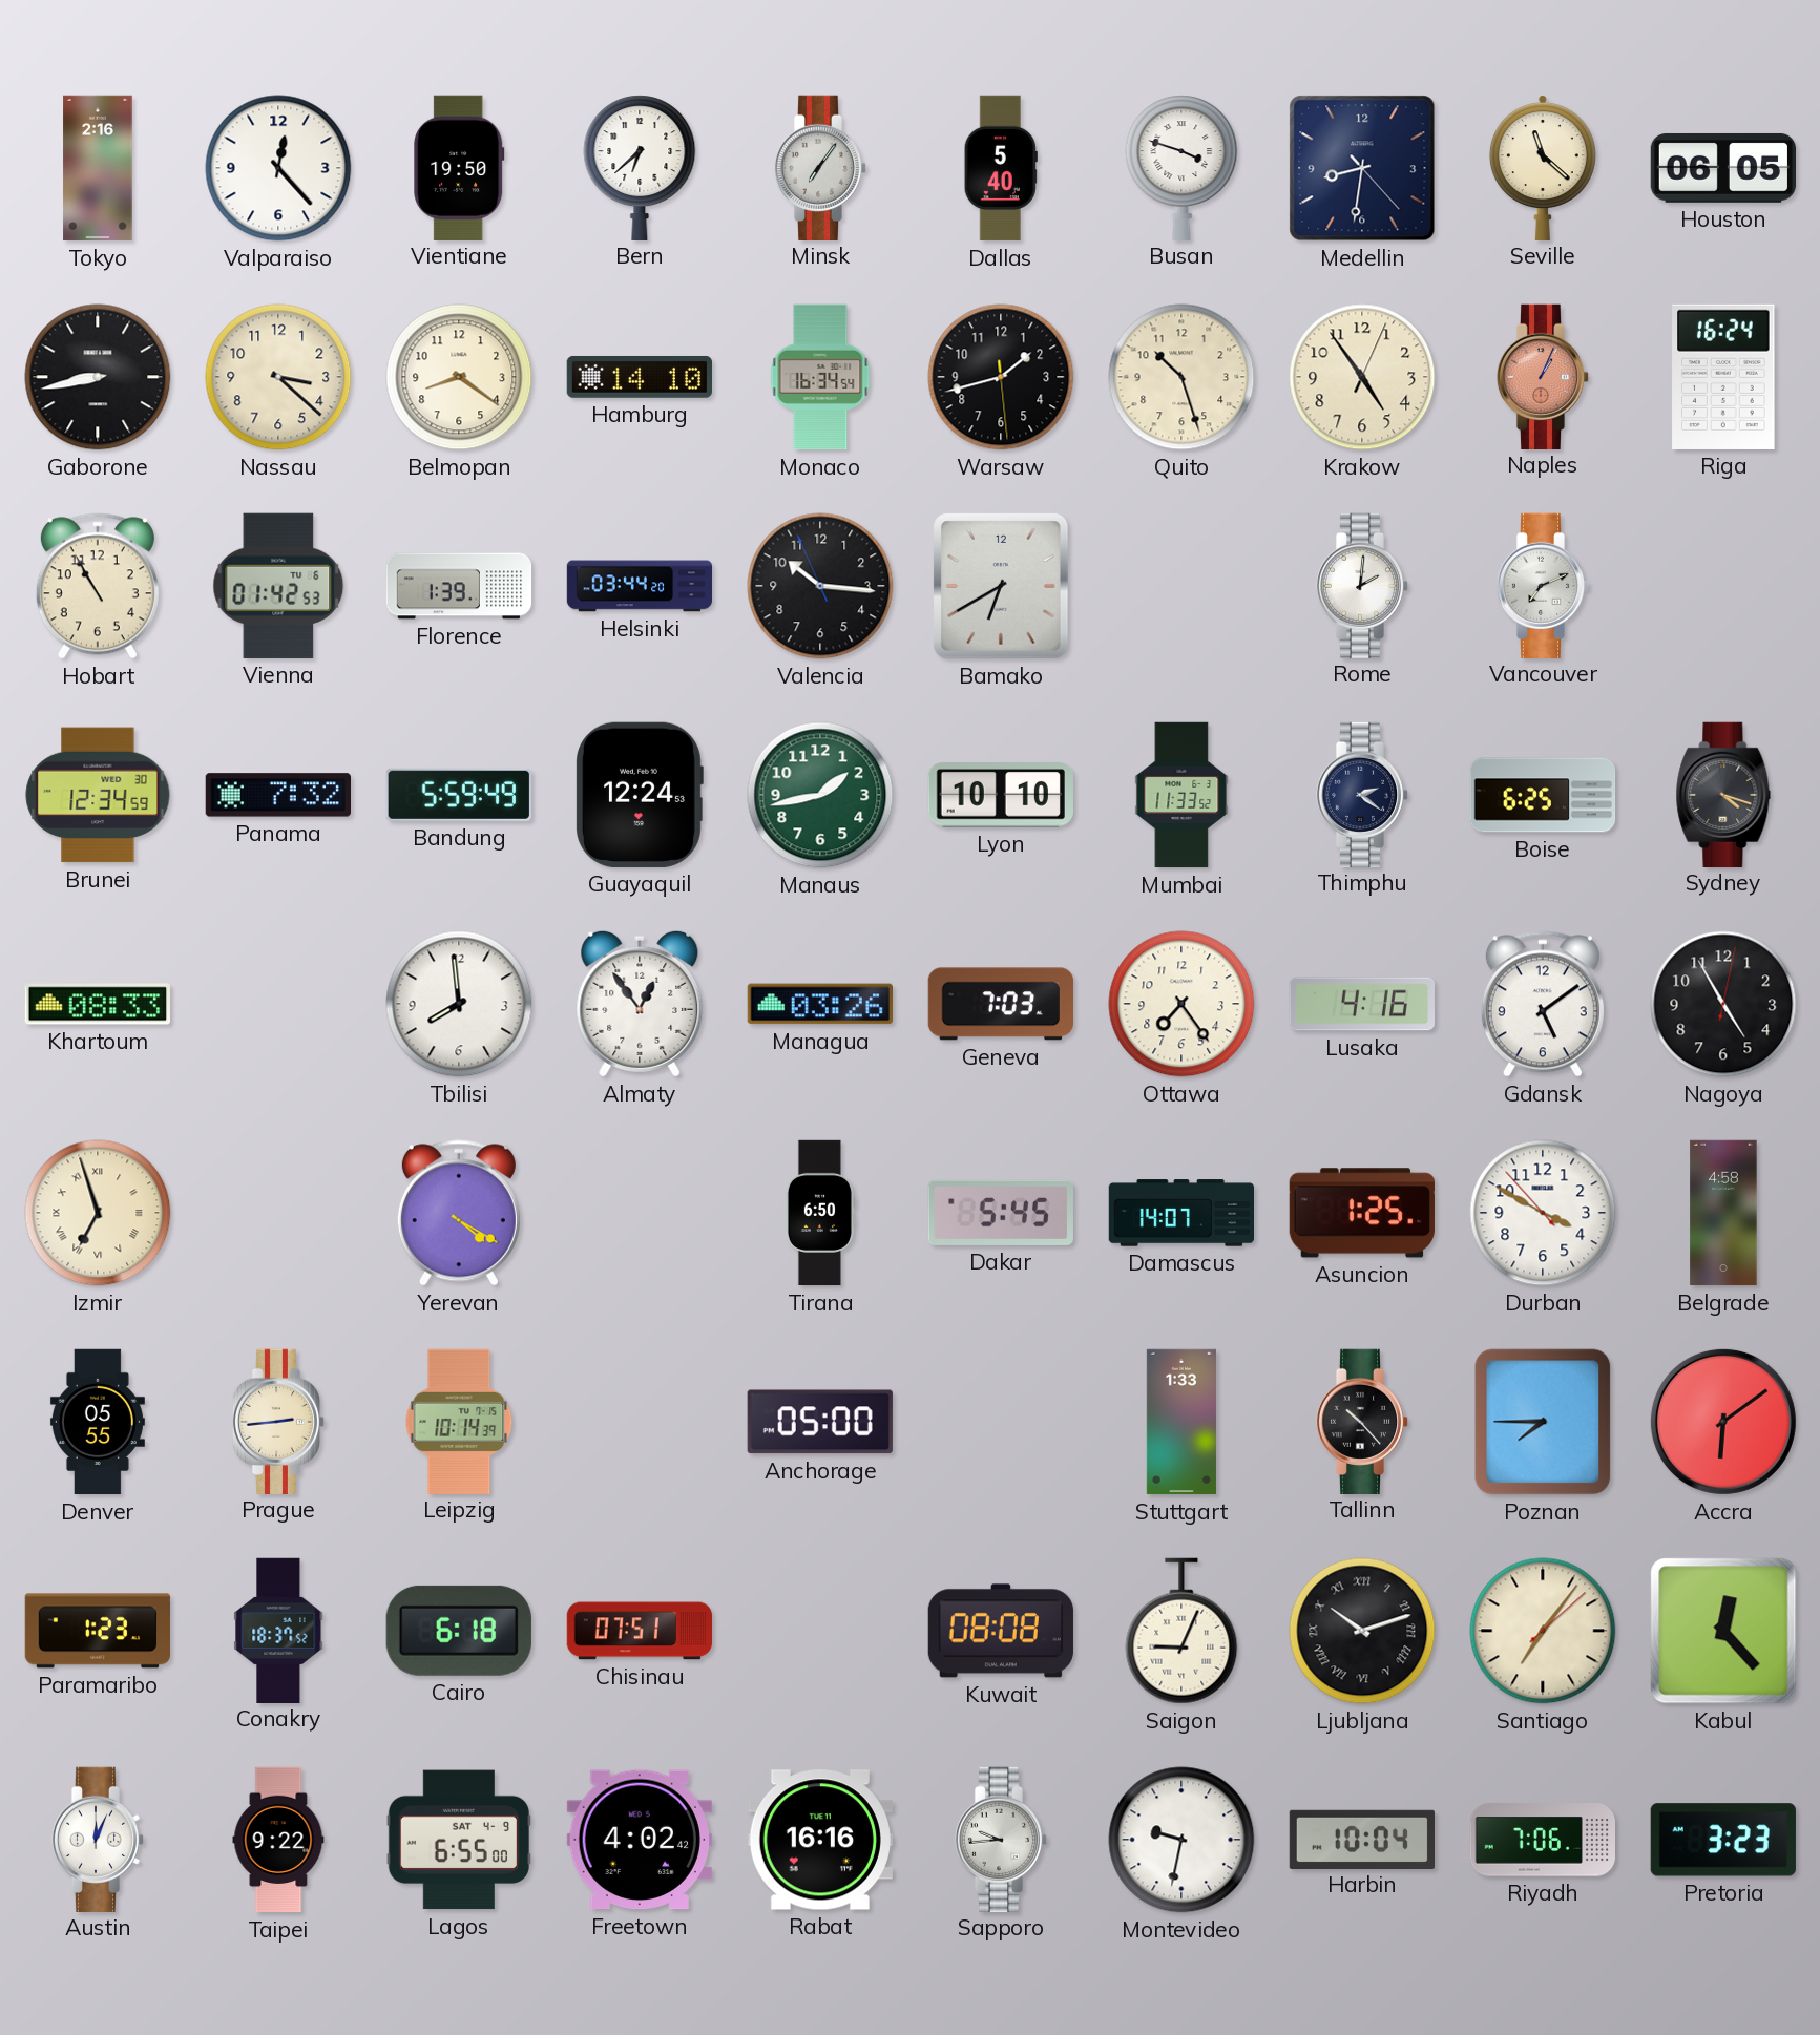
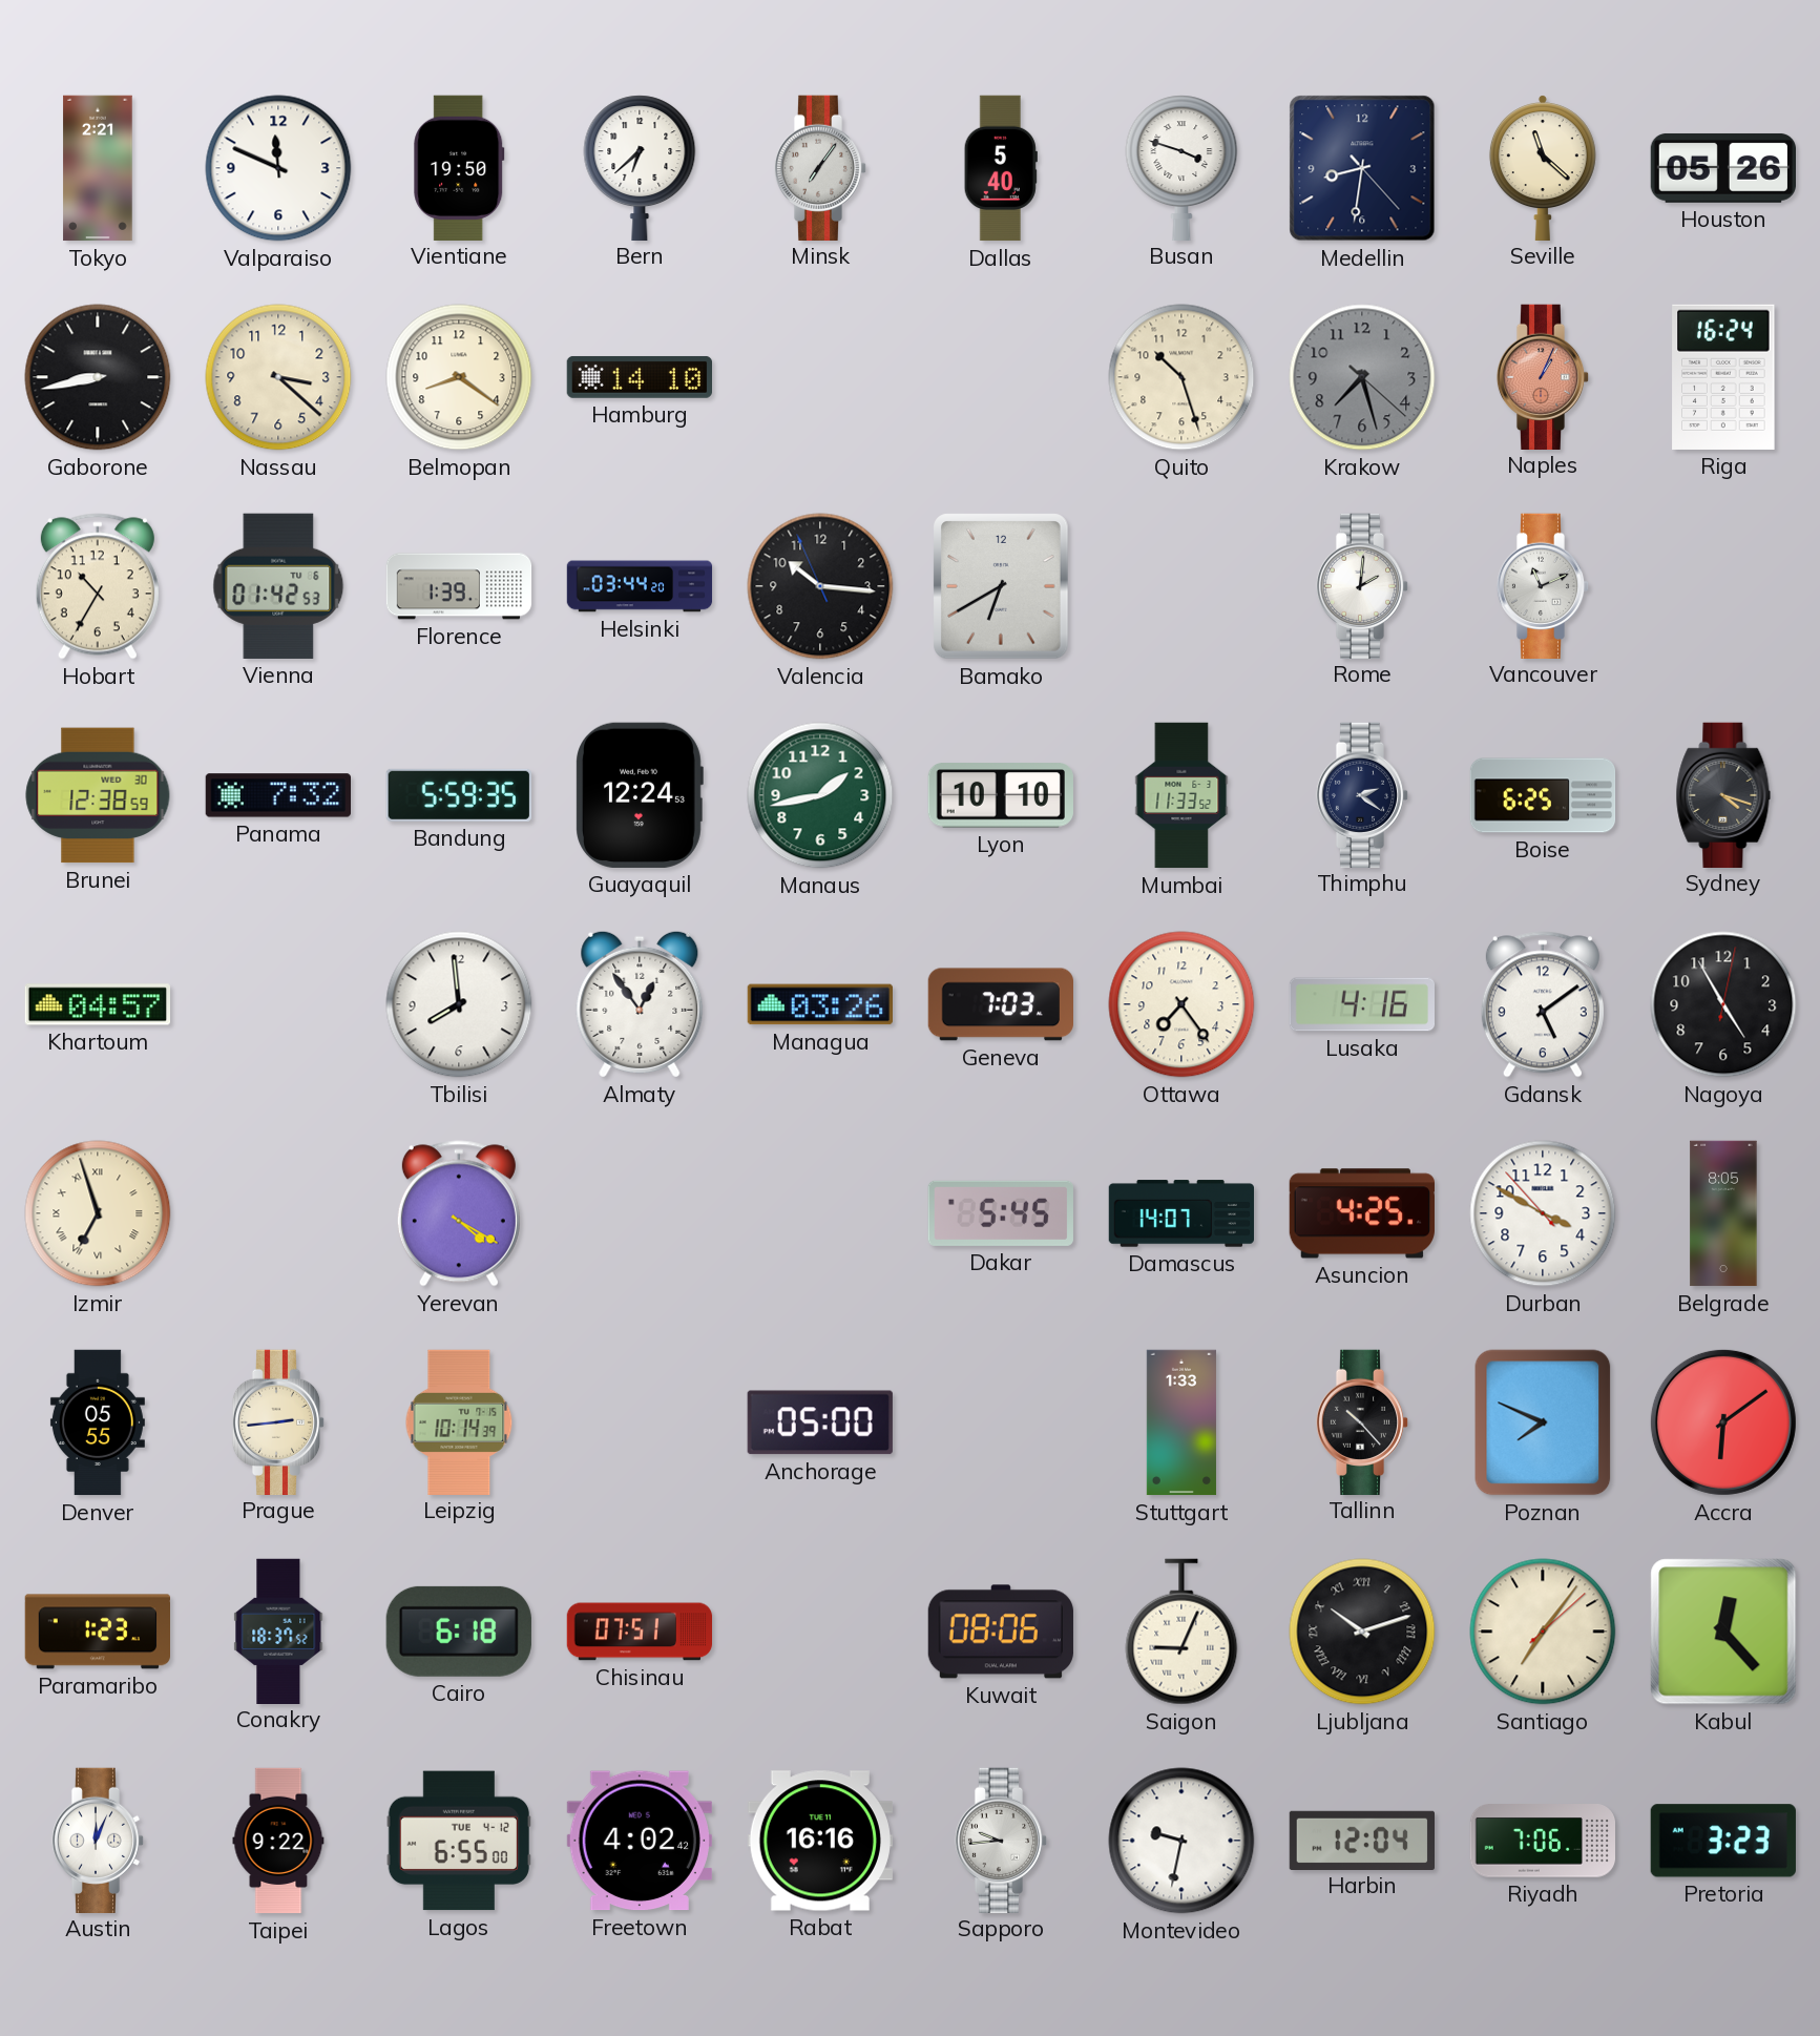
Tokyo: 2:16 -> 2:21
Valparaiso: 12:23 -> 11:49
Houston: 06:05 -> 05:26
Monaco: 16:34 -> none
Warsaw: 1:42 -> none
Krakow: 4:54 -> 7:27
Krakow dial: cream -> grey
Hobart: 10:55 -> 10:35
Vancouver: 7:11 -> 11:11
Brunei: 12:34 -> 12:38
Bandung: 5:59:49 -> 5:59:35
Khartoum: 08:33 -> 04:57
Tirana: 6:50 -> none
Asuncion: 1:25 -> 4:25
Belgrade: 4:58 -> 8:05
Poznan: 7:45 -> 7:49
Kuwait: 08:08 -> 08:06
Lagos date: SAT 4-9 -> TUE 4-12
Harbin: 10:04 -> 12:04
